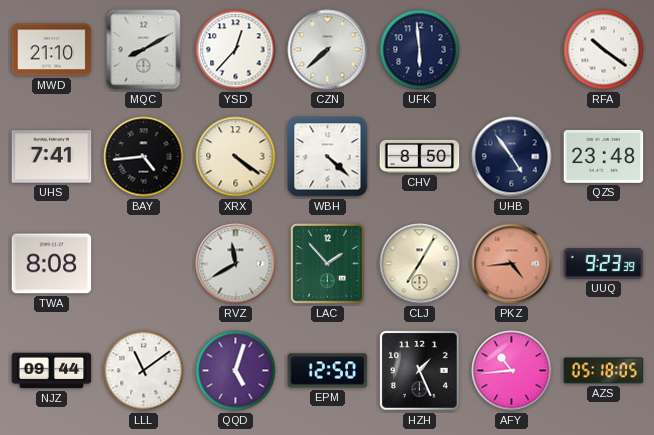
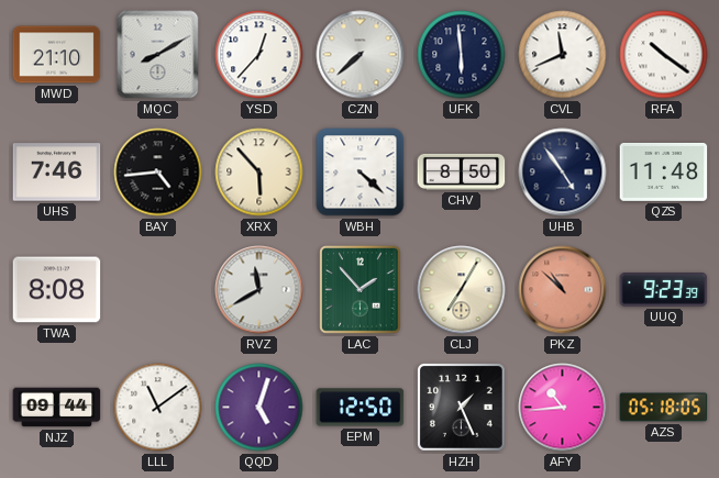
CVL: none -> 11:41
UHS: 7:41 -> 7:46
XRX: 4:21 -> 5:53
QZS: 23:48 -> 11:48
PKZ: 4:44 -> 10:52
